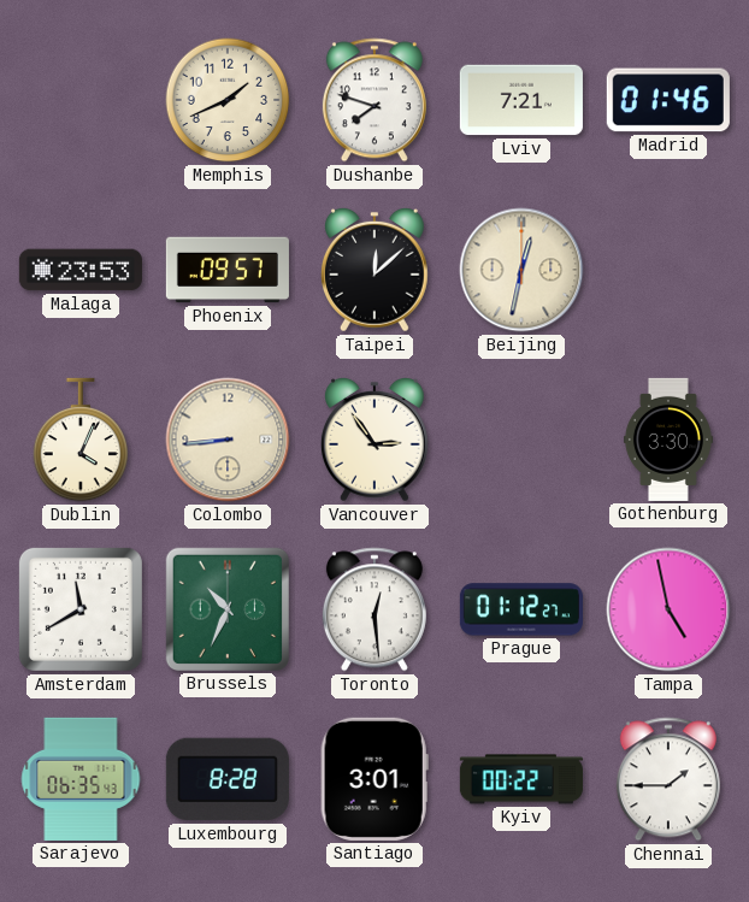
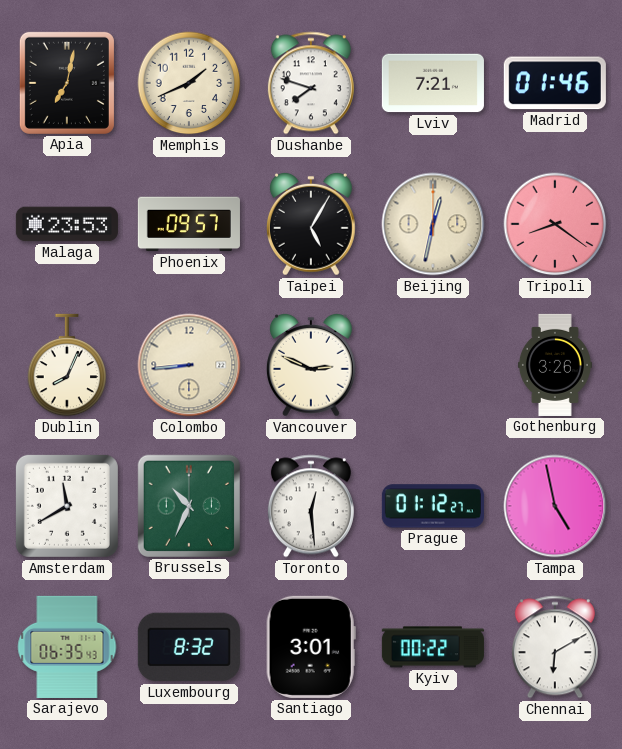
Apia: none -> 7:02
Taipei: 12:08 -> 5:05
Tripoli: none -> 8:21
Dublin: 4:04 -> 8:04
Vancouver: 2:54 -> 2:49
Gothenburg: 3:30 -> 3:26
Luxembourg: 8:28 -> 8:32
Chennai: 1:45 -> 6:10
